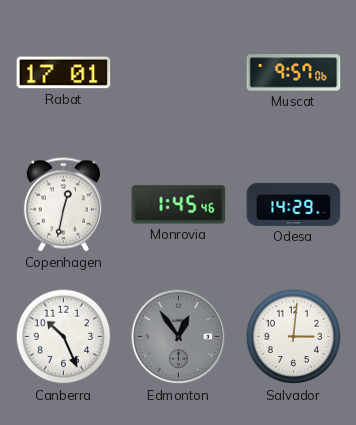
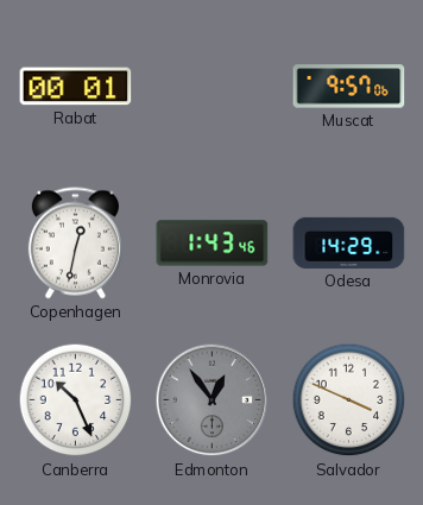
Rabat: 17:01 -> 00:01
Monrovia: 1:45 -> 1:43
Salvador: 3:01 -> 3:49
